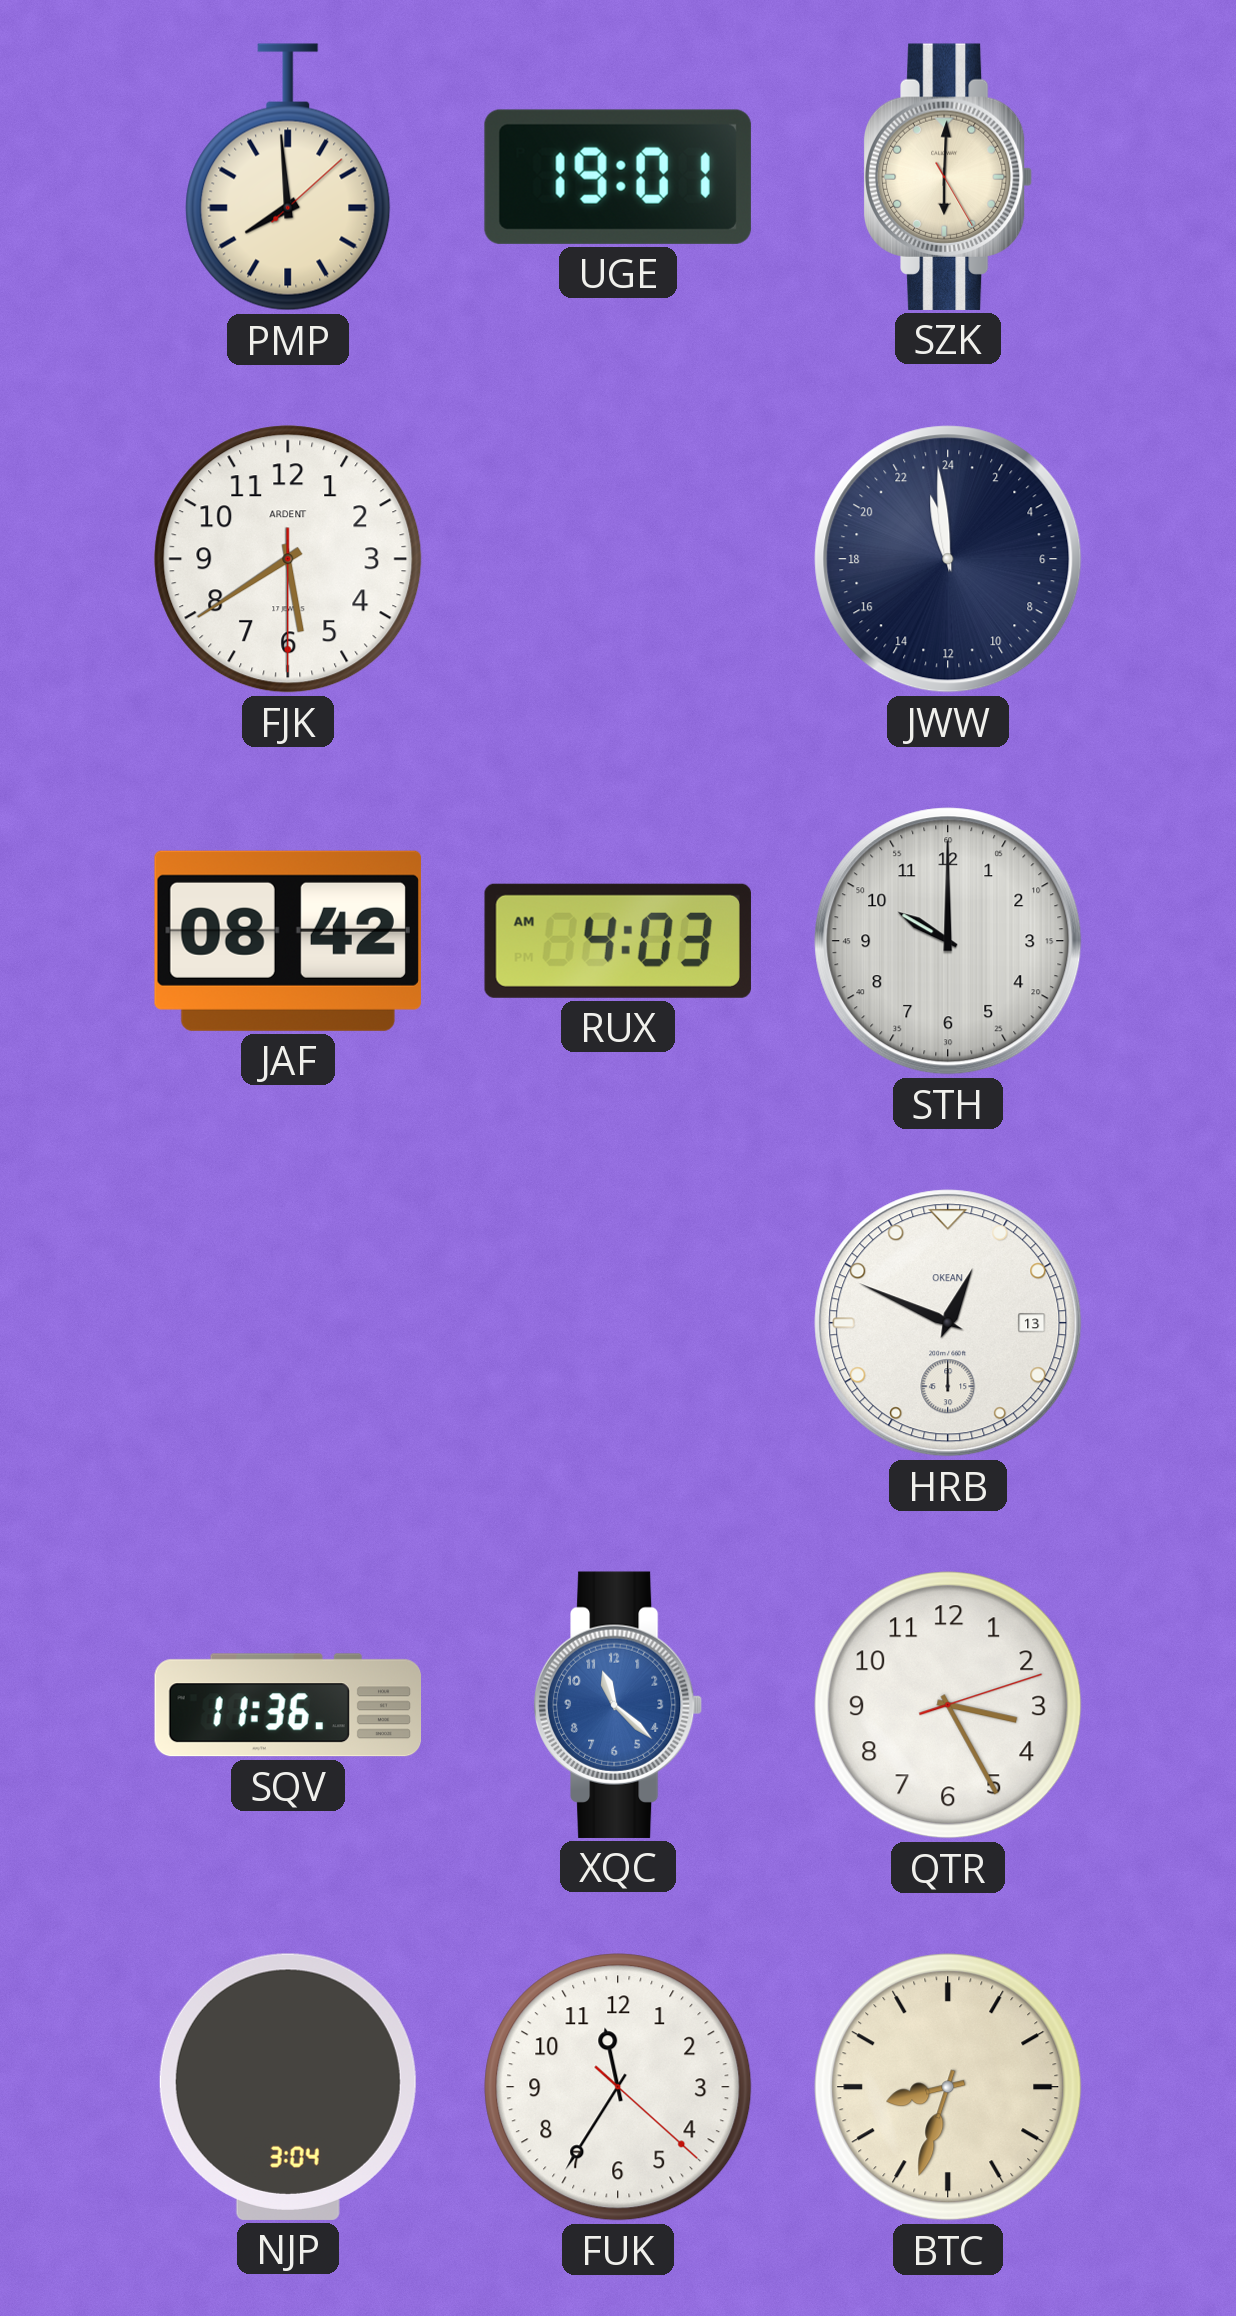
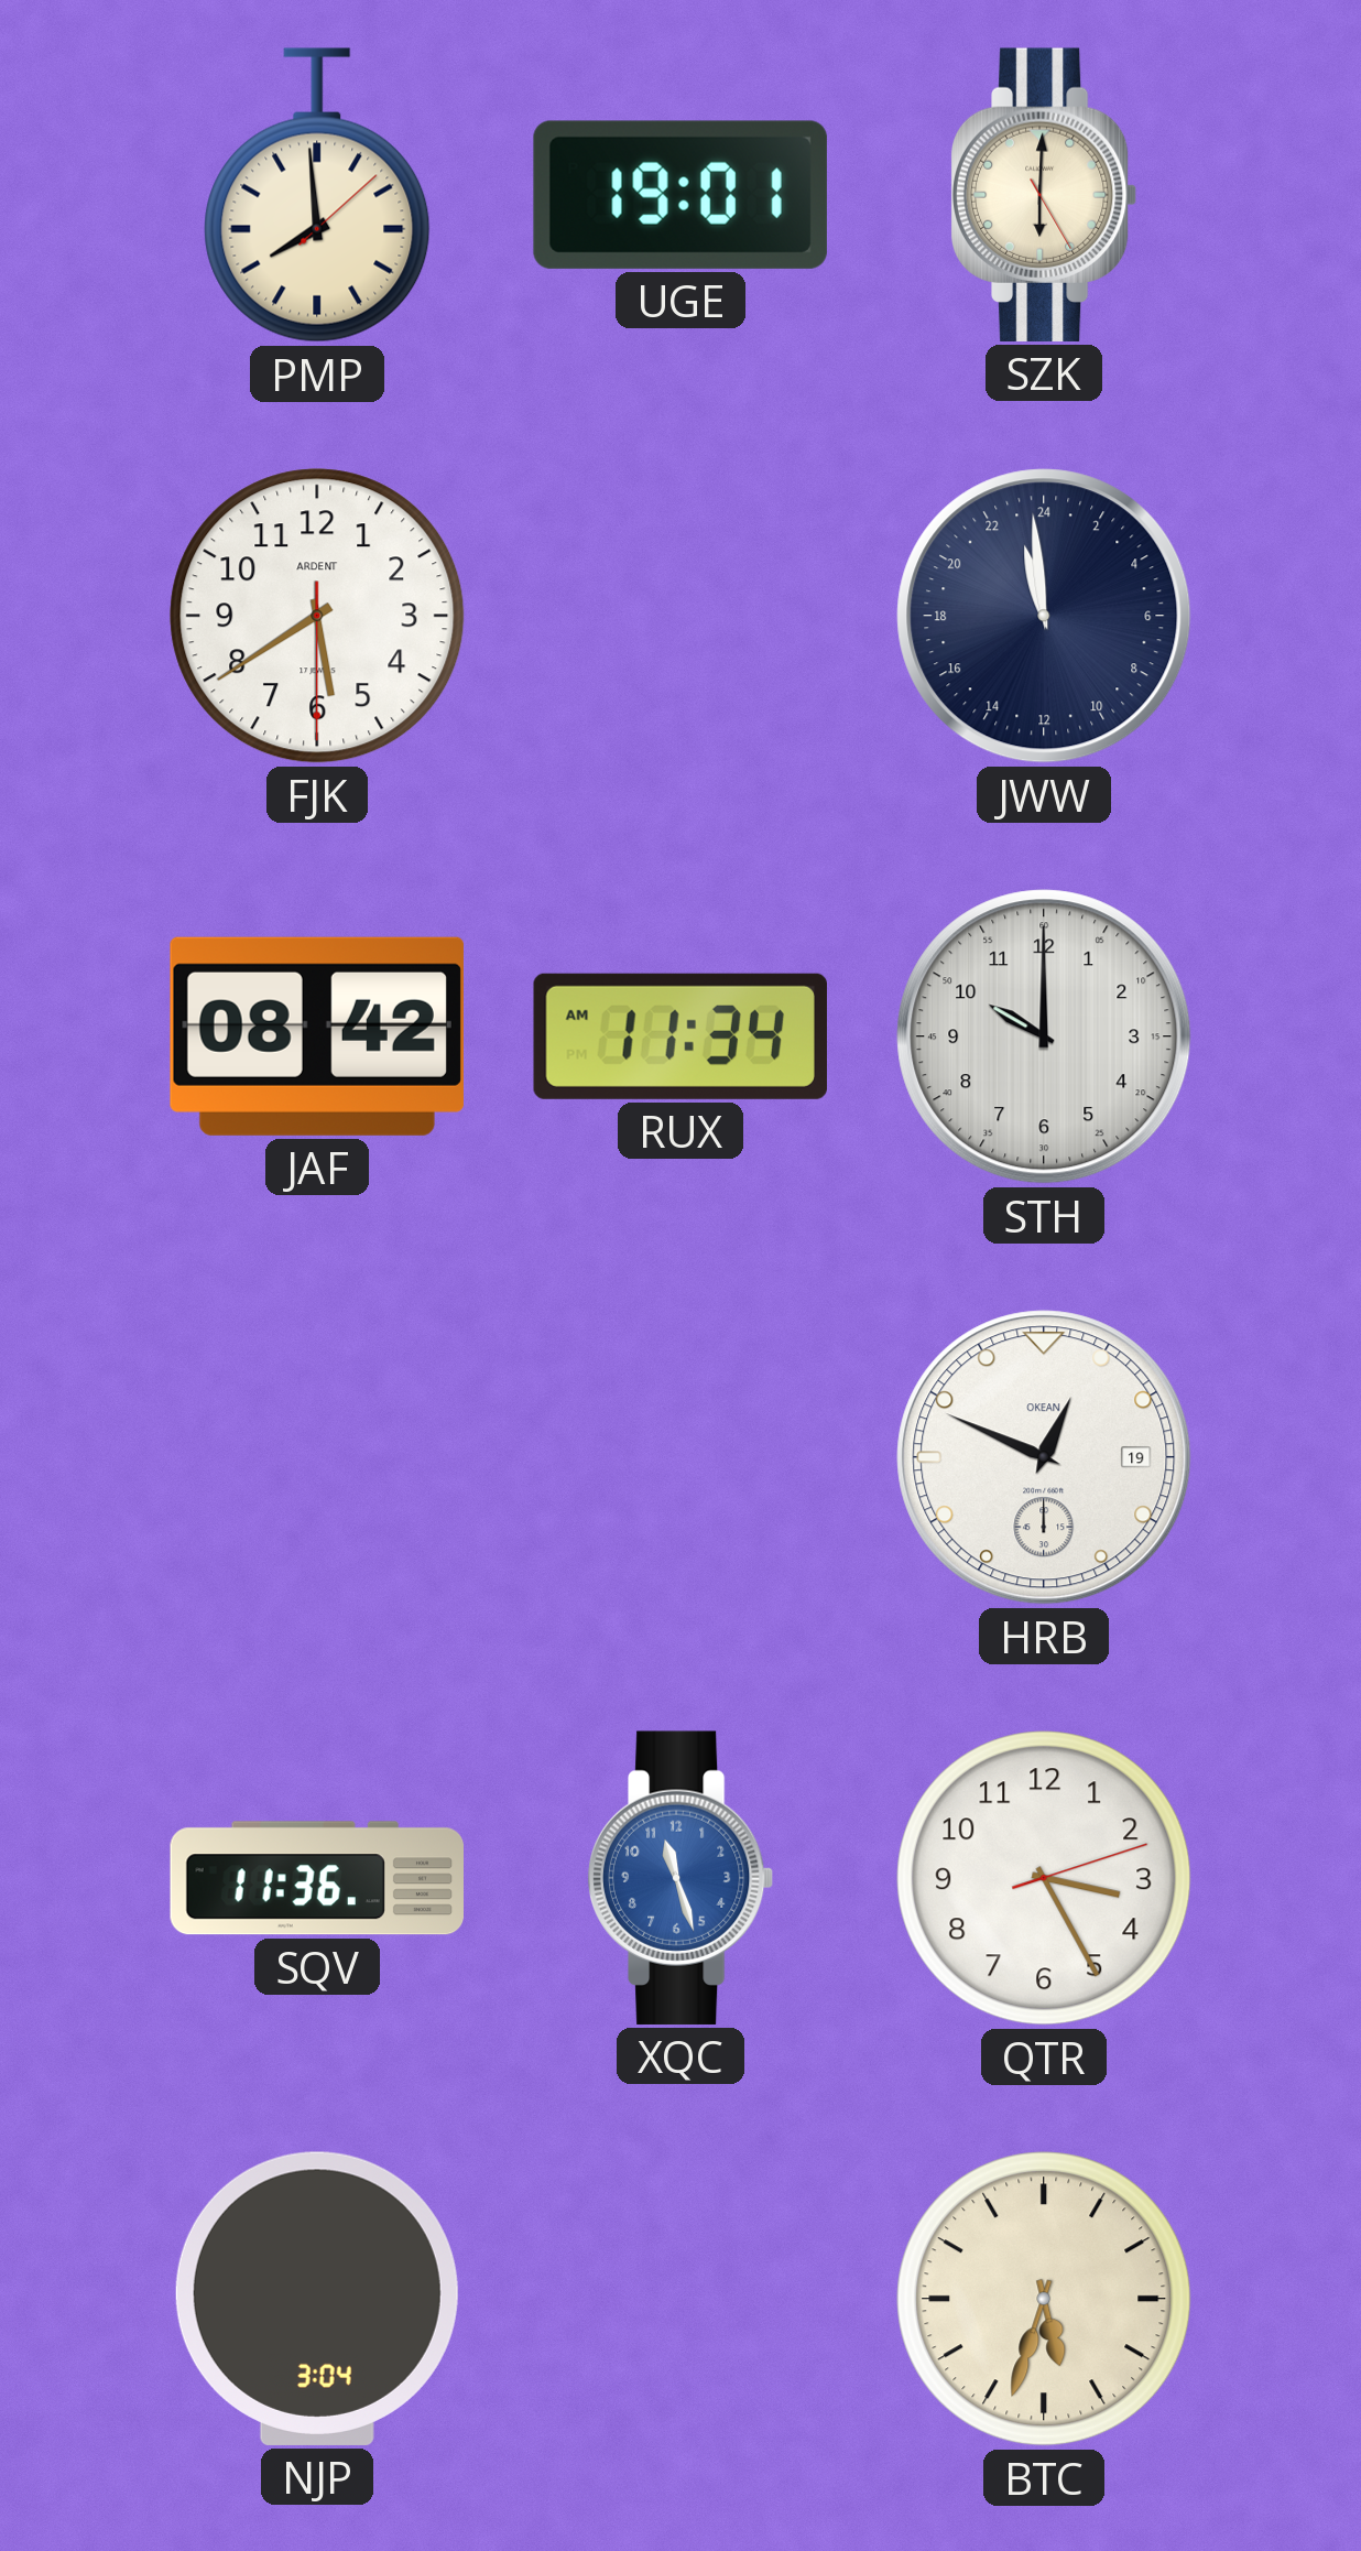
RUX: 4:03 -> 11:34
HRB date: 13 -> 19
XQC: 11:22 -> 11:27
FUK: 11:35 -> none
BTC: 8:33 -> 5:33
